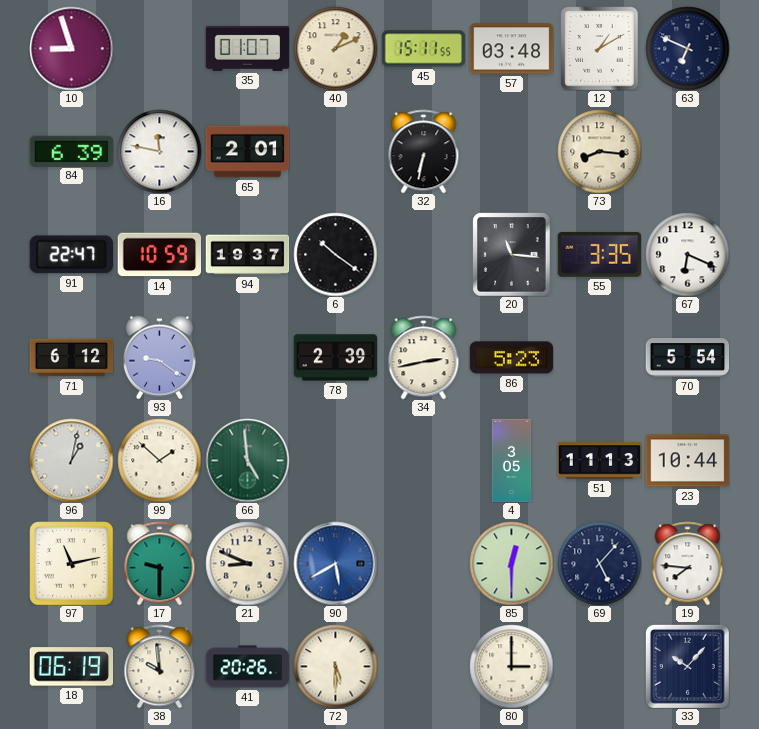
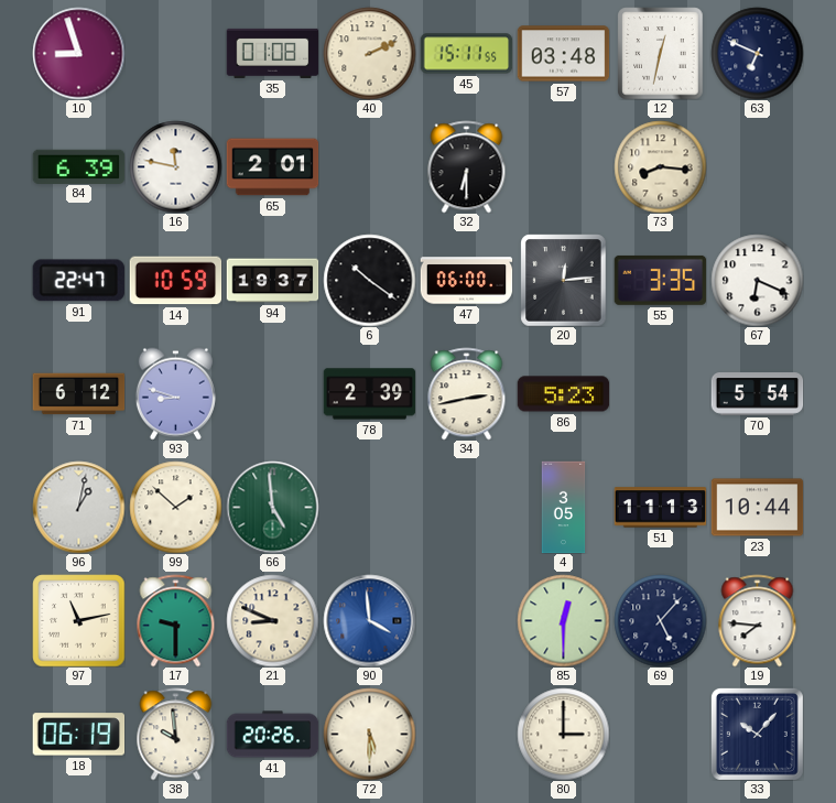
35: 01:07 -> 01:08
40: 1:11 -> 2:11
12: 1:10 -> 12:32
32: 6:32 -> 6:30
47: none -> 06:00
20: 11:16 -> 12:14
93: 9:21 -> 8:48
90: 5:40 -> 3:59
